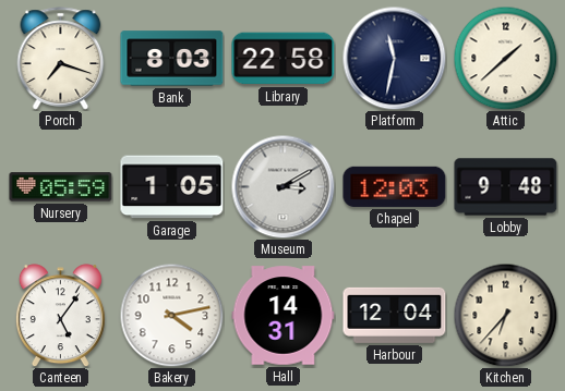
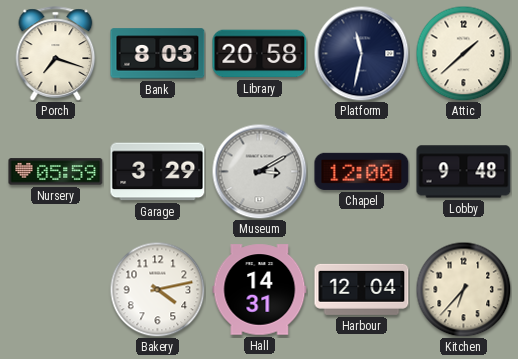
Library: 22:58 -> 20:58
Garage: 1:05 -> 3:29
Chapel: 12:03 -> 12:00
Canteen: 5:06 -> none
